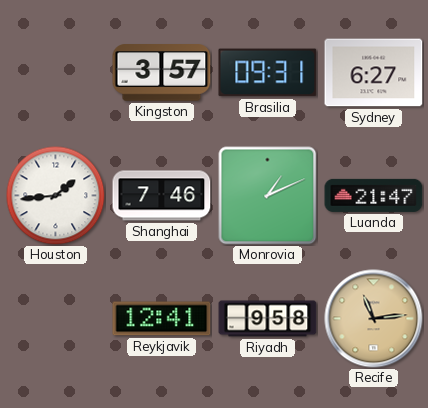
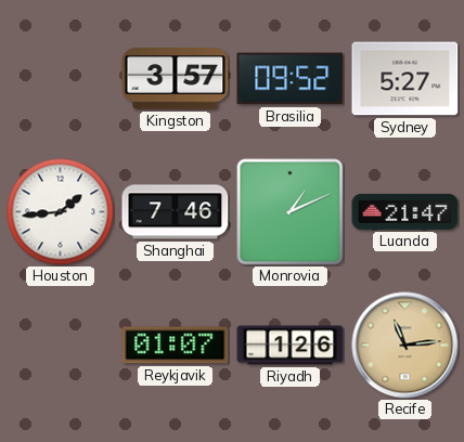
Brasilia: 09:31 -> 09:52
Sydney: 6:27 -> 5:27
Reykjavik: 12:41 -> 01:07
Riyadh: 9:58 -> 1:26
